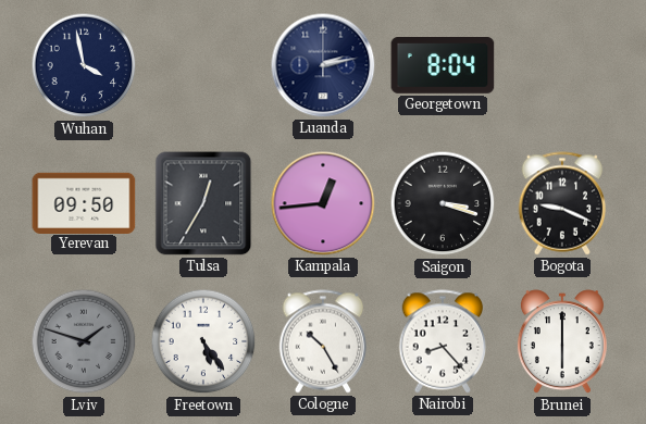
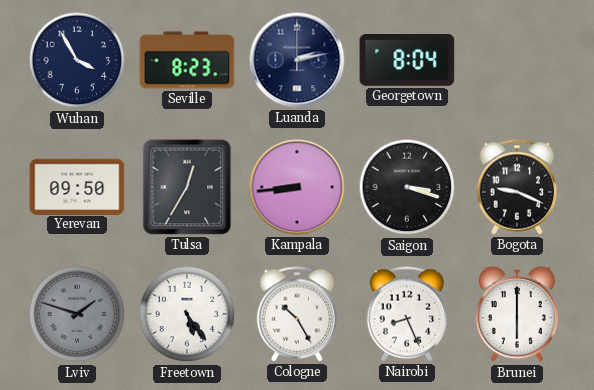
Wuhan: 3:58 -> 3:55
Seville: none -> 8:23
Kampala: 12:44 -> 8:44
Nairobi: 8:23 -> 8:26
